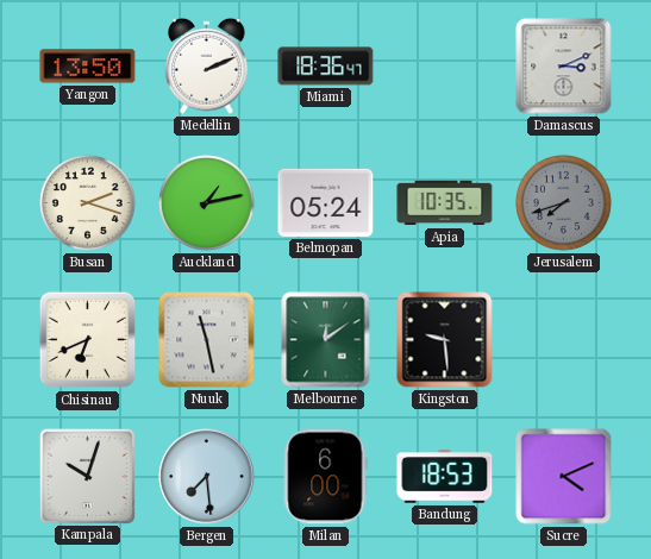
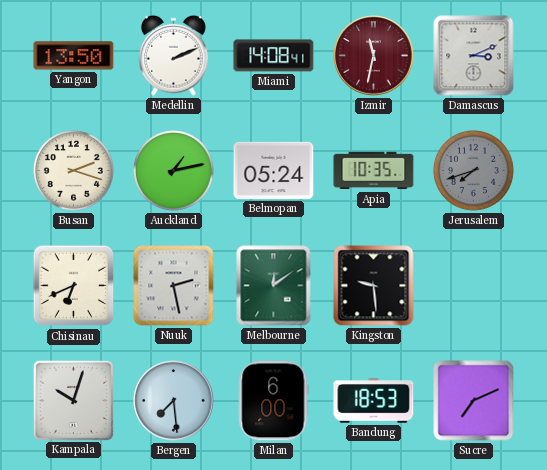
Miami: 18:36 -> 14:08
Izmir: none -> 11:32
Nuuk: 11:28 -> 2:28
Sucre: 4:11 -> 7:11
